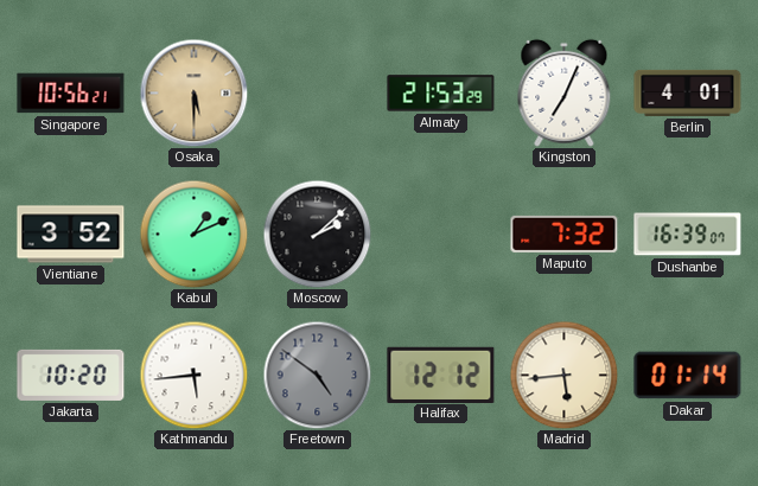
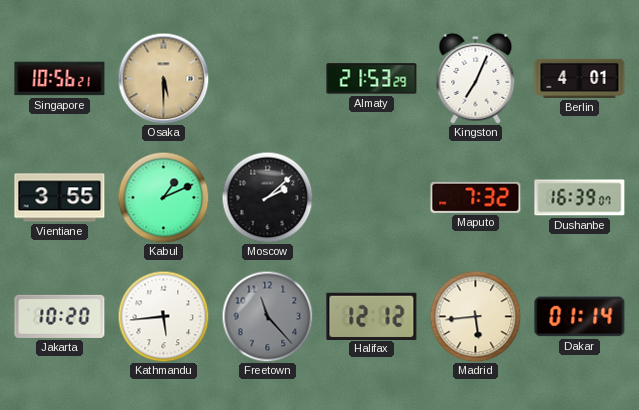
Vientiane: 3:52 -> 3:55
Freetown: 4:51 -> 11:23
